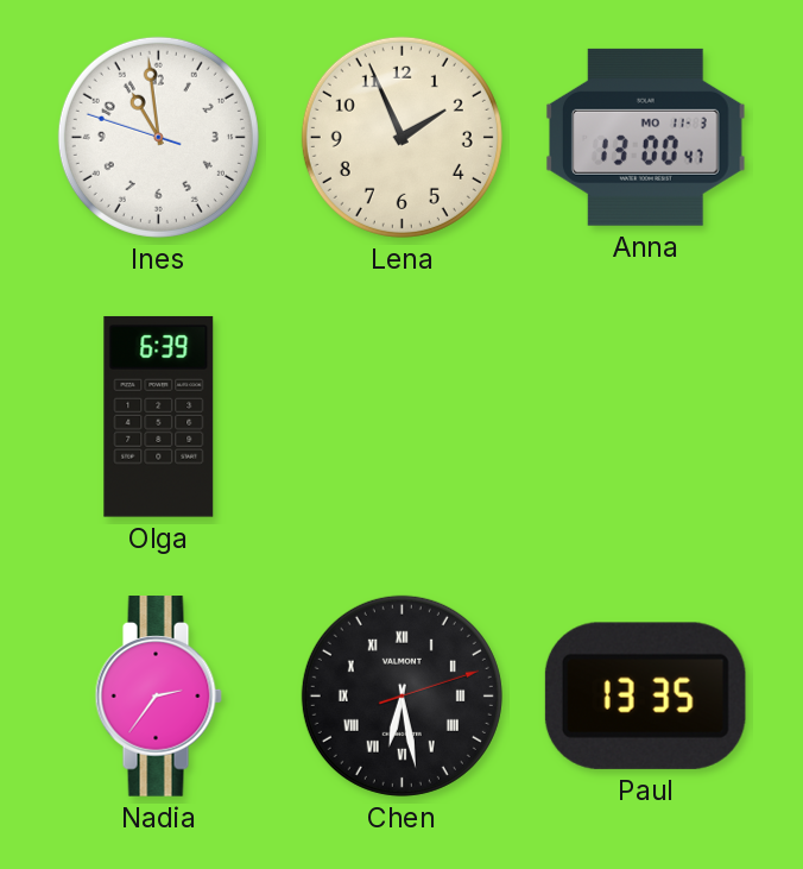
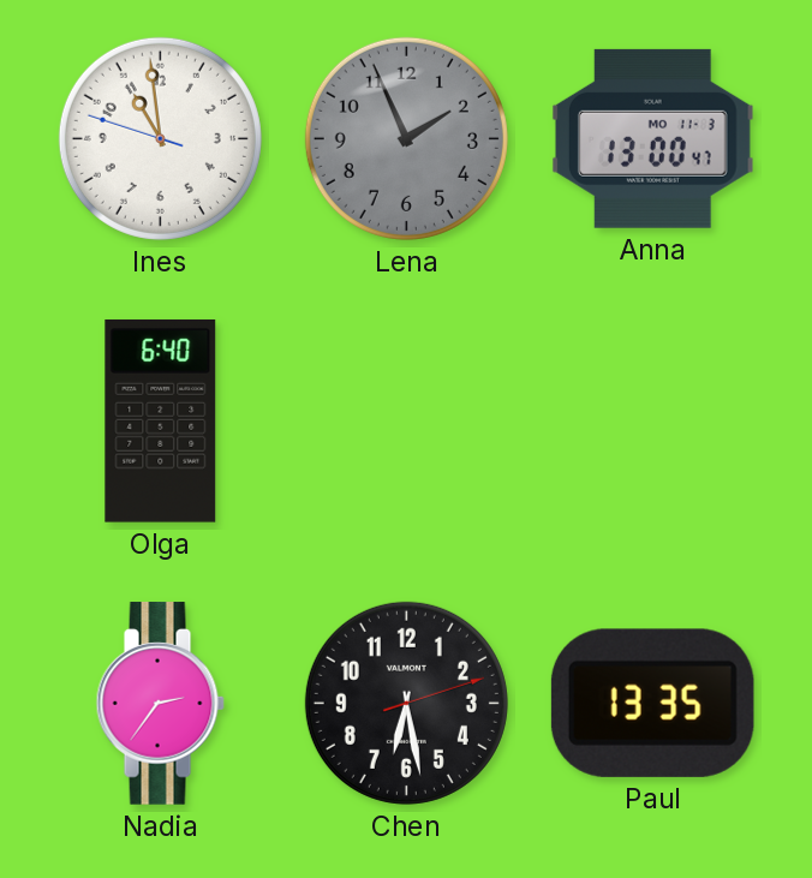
Lena dial: cream -> grey
Olga: 6:39 -> 6:40
Chen numerals: Roman -> Arabic
